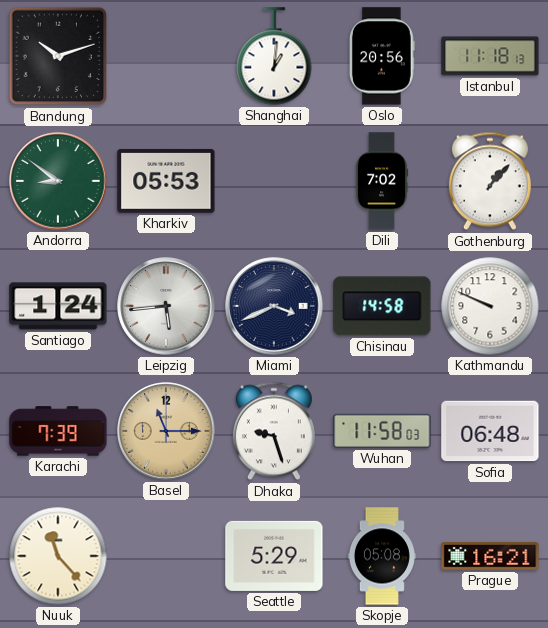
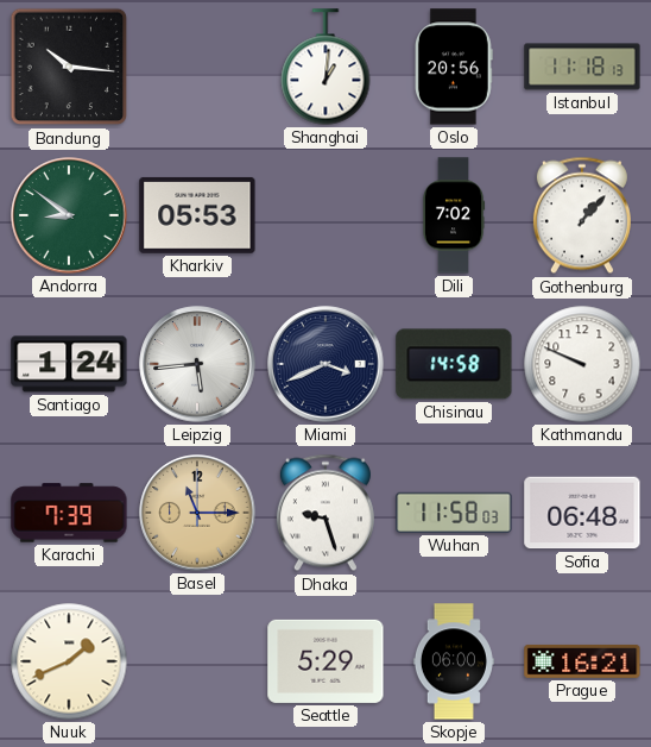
Bandung: 10:12 -> 10:16
Nuuk: 11:23 -> 1:41
Skopje: 05:08 -> 06:00
